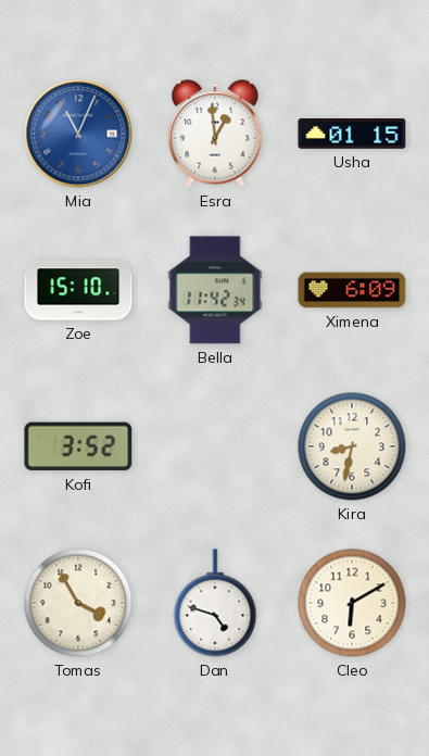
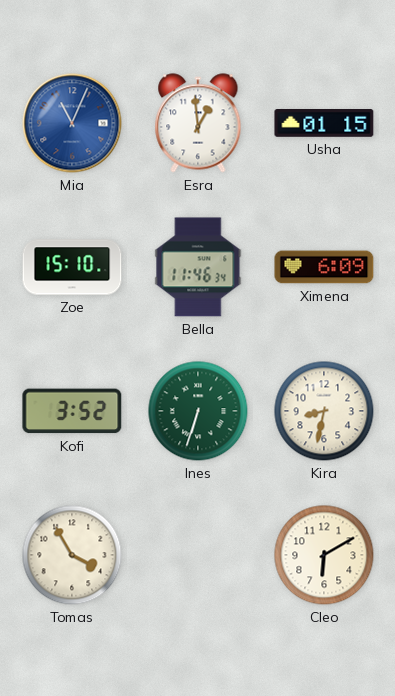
Bella: 11:42 -> 11:46
Ines: none -> 6:33
Dan: 4:48 -> none
